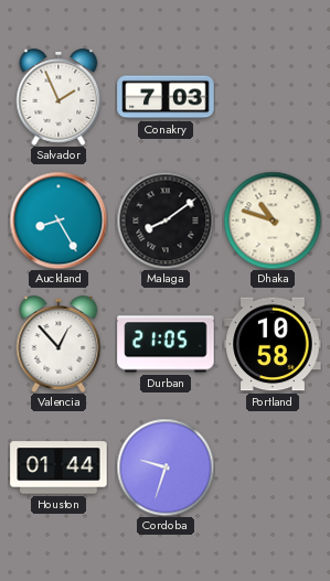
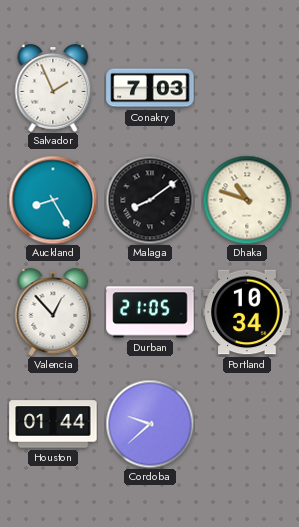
Portland: 10:58 -> 10:34
Cordoba: 9:33 -> 9:38
